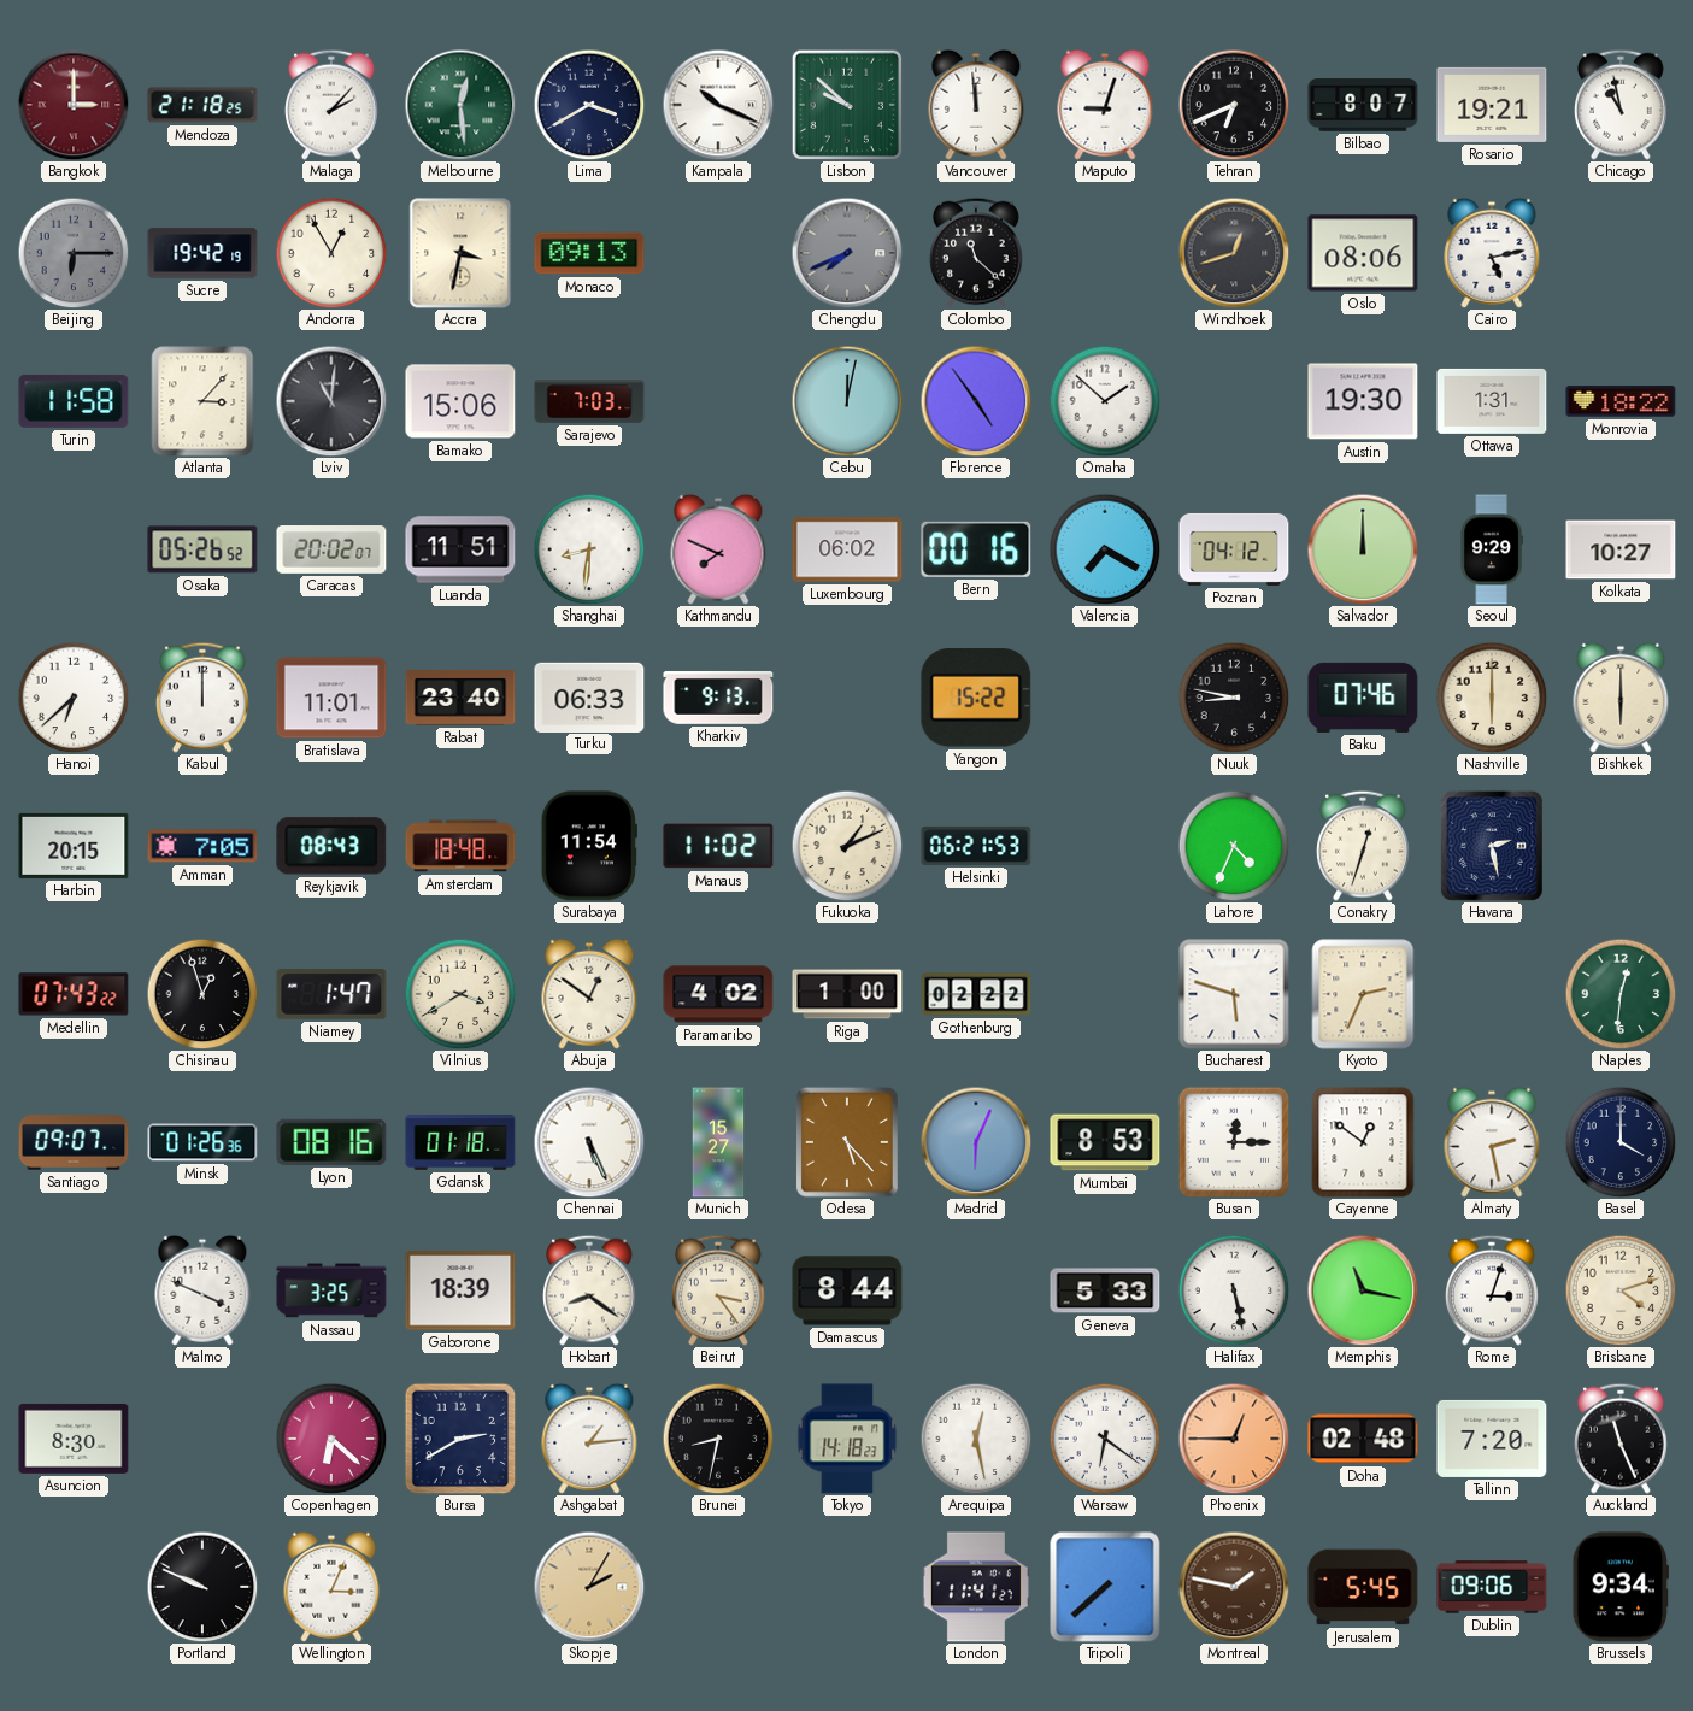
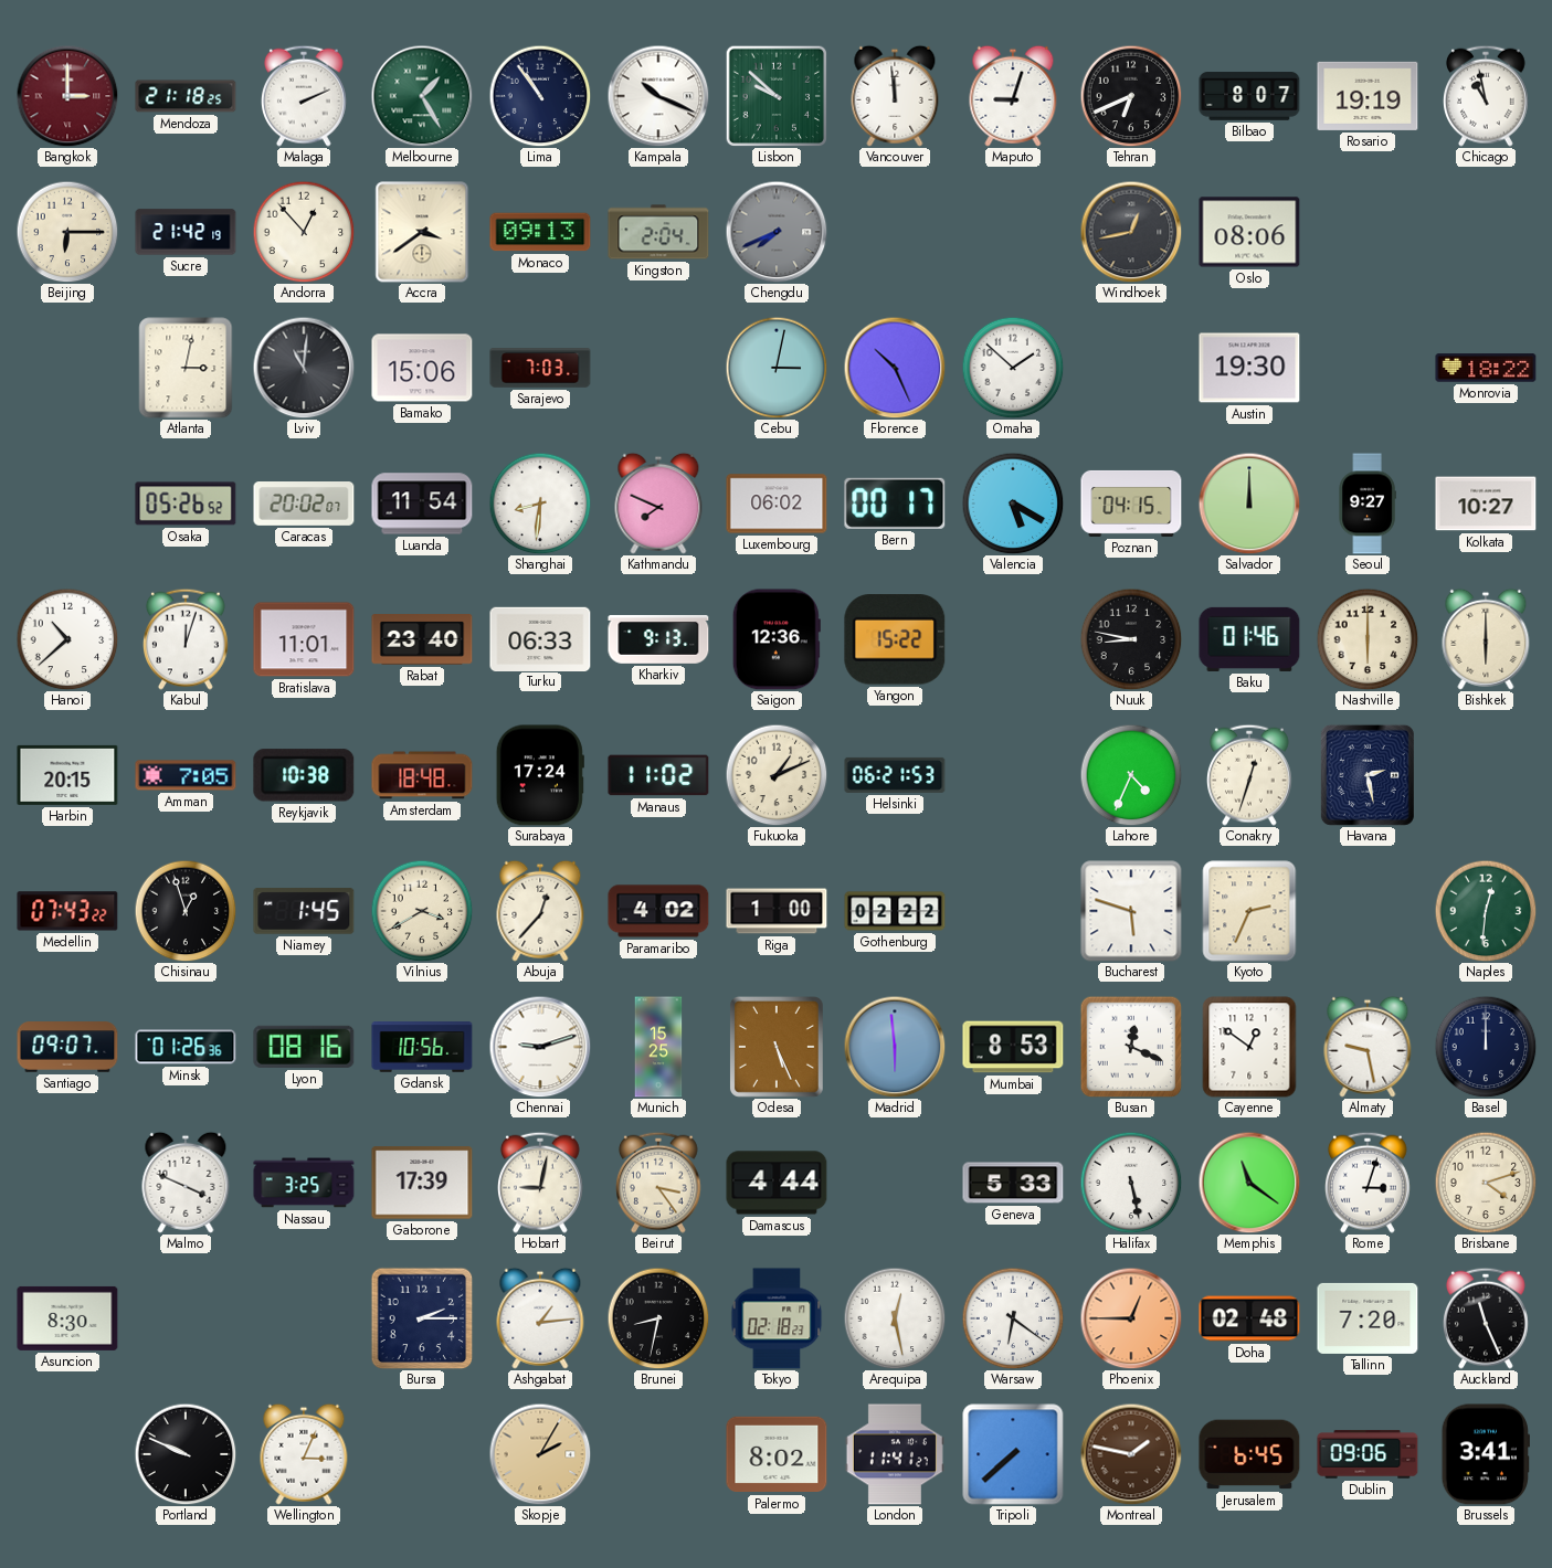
Malaga: 2:07 -> 2:11
Melbourne: 12:29 -> 1:25
Lima: 3:40 -> 10:54
Rosario: 19:21 -> 19:19
Beijing dial: grey -> cream
Sucre: 19:42 -> 21:42
Andorra: 12:55 -> 12:53
Accra: 3:32 -> 3:39
Kingston: none -> 2:04
Colombo: 11:22 -> none
Windhoek: 12:42 -> 12:43
Cairo: 5:13 -> none
Turin: 11:58 -> none
Atlanta: 3:07 -> 3:02
Cebu: 12:02 -> 3:02
Florence: 4:54 -> 10:26
Ottawa: 1:31 -> none
Luanda: 11:51 -> 11:54
Bern: 00:16 -> 00:17
Valencia: 7:20 -> 5:20
Poznan: 04:12 -> 04:15
Seoul: 9:29 -> 9:27
Hanoi: 6:38 -> 10:38
Kabul: 12:00 -> 12:03
Saigon: none -> 12:36
Baku: 07:46 -> 01:46
Reykjavik: 08:43 -> 10:38
Surabaya: 11:54 -> 17:24
Niamey: 1:47 -> 1:45
Abuja: 12:51 -> 12:37
Gdansk: 01:18 -> 10:56
Chennai: 5:26 -> 9:12
Munich: 15:27 -> 15:25
Odesa: 5:23 -> 5:26
Madrid: 6:04 -> 5:59
Busan: 12:15 -> 12:19
Almaty: 2:28 -> 9:28
Basel: 4:00 -> 12:00
Gaborone: 18:39 -> 17:39
Hobart: 8:21 -> 9:02
Damascus: 8:44 -> 4:44
Memphis: 11:17 -> 11:21
Copenhagen: 6:22 -> none
Bursa: 2:40 -> 2:15
Tokyo: 14:18 -> 02:18
Palermo: none -> 8:02
Jerusalem: 5:45 -> 6:45
Brussels: 9:34 -> 3:41
